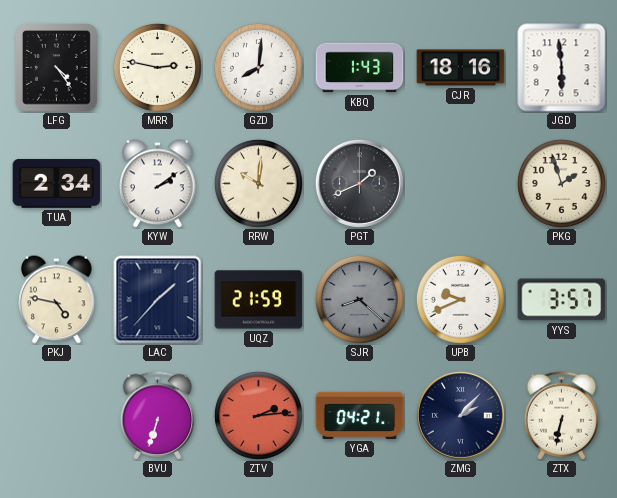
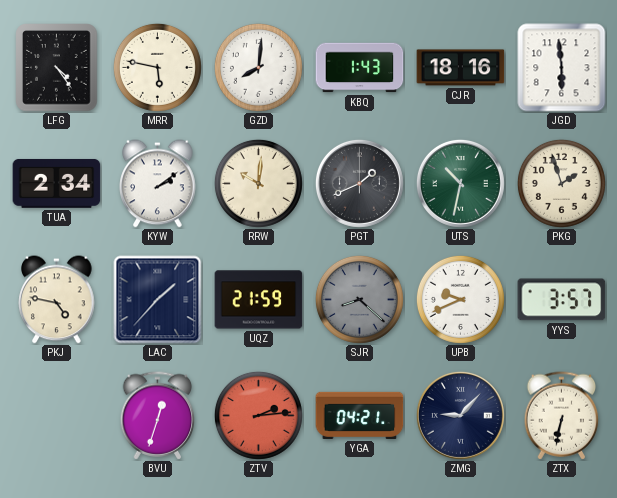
MRR: 2:47 -> 5:47
UTS: none -> 10:32
BVU: 6:33 -> 12:33
ZMG: 2:07 -> 9:07
